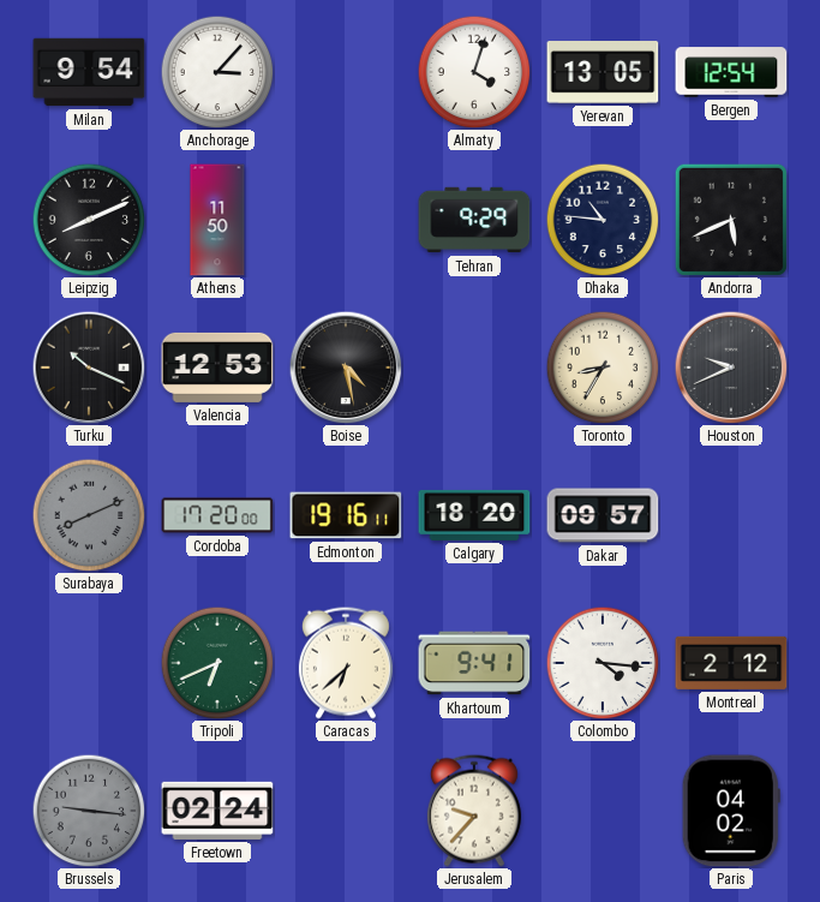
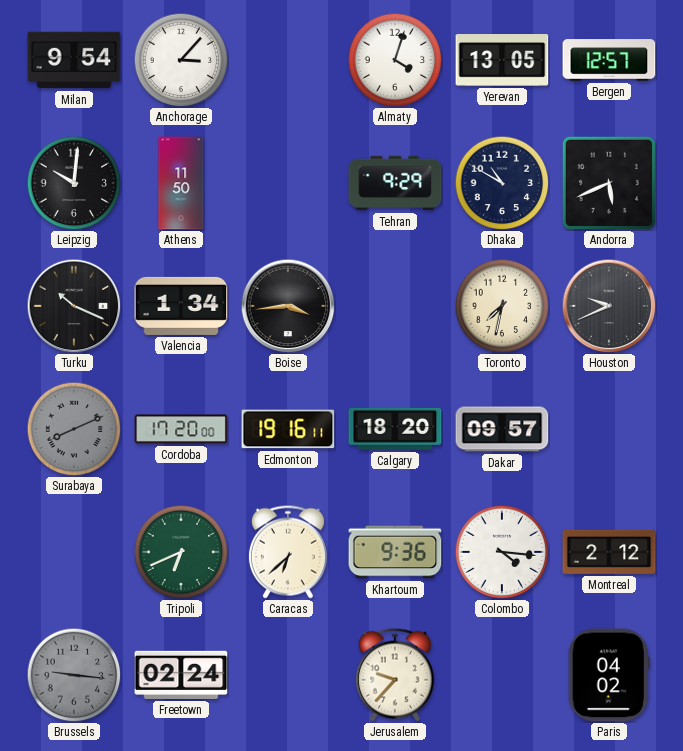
Bergen: 12:54 -> 12:57
Leipzig: 8:11 -> 10:01
Dhaka: 10:46 -> 10:50
Valencia: 12:53 -> 1:34
Boise: 4:28 -> 3:44
Toronto: 8:35 -> 7:32
Khartoum: 9:41 -> 9:36
